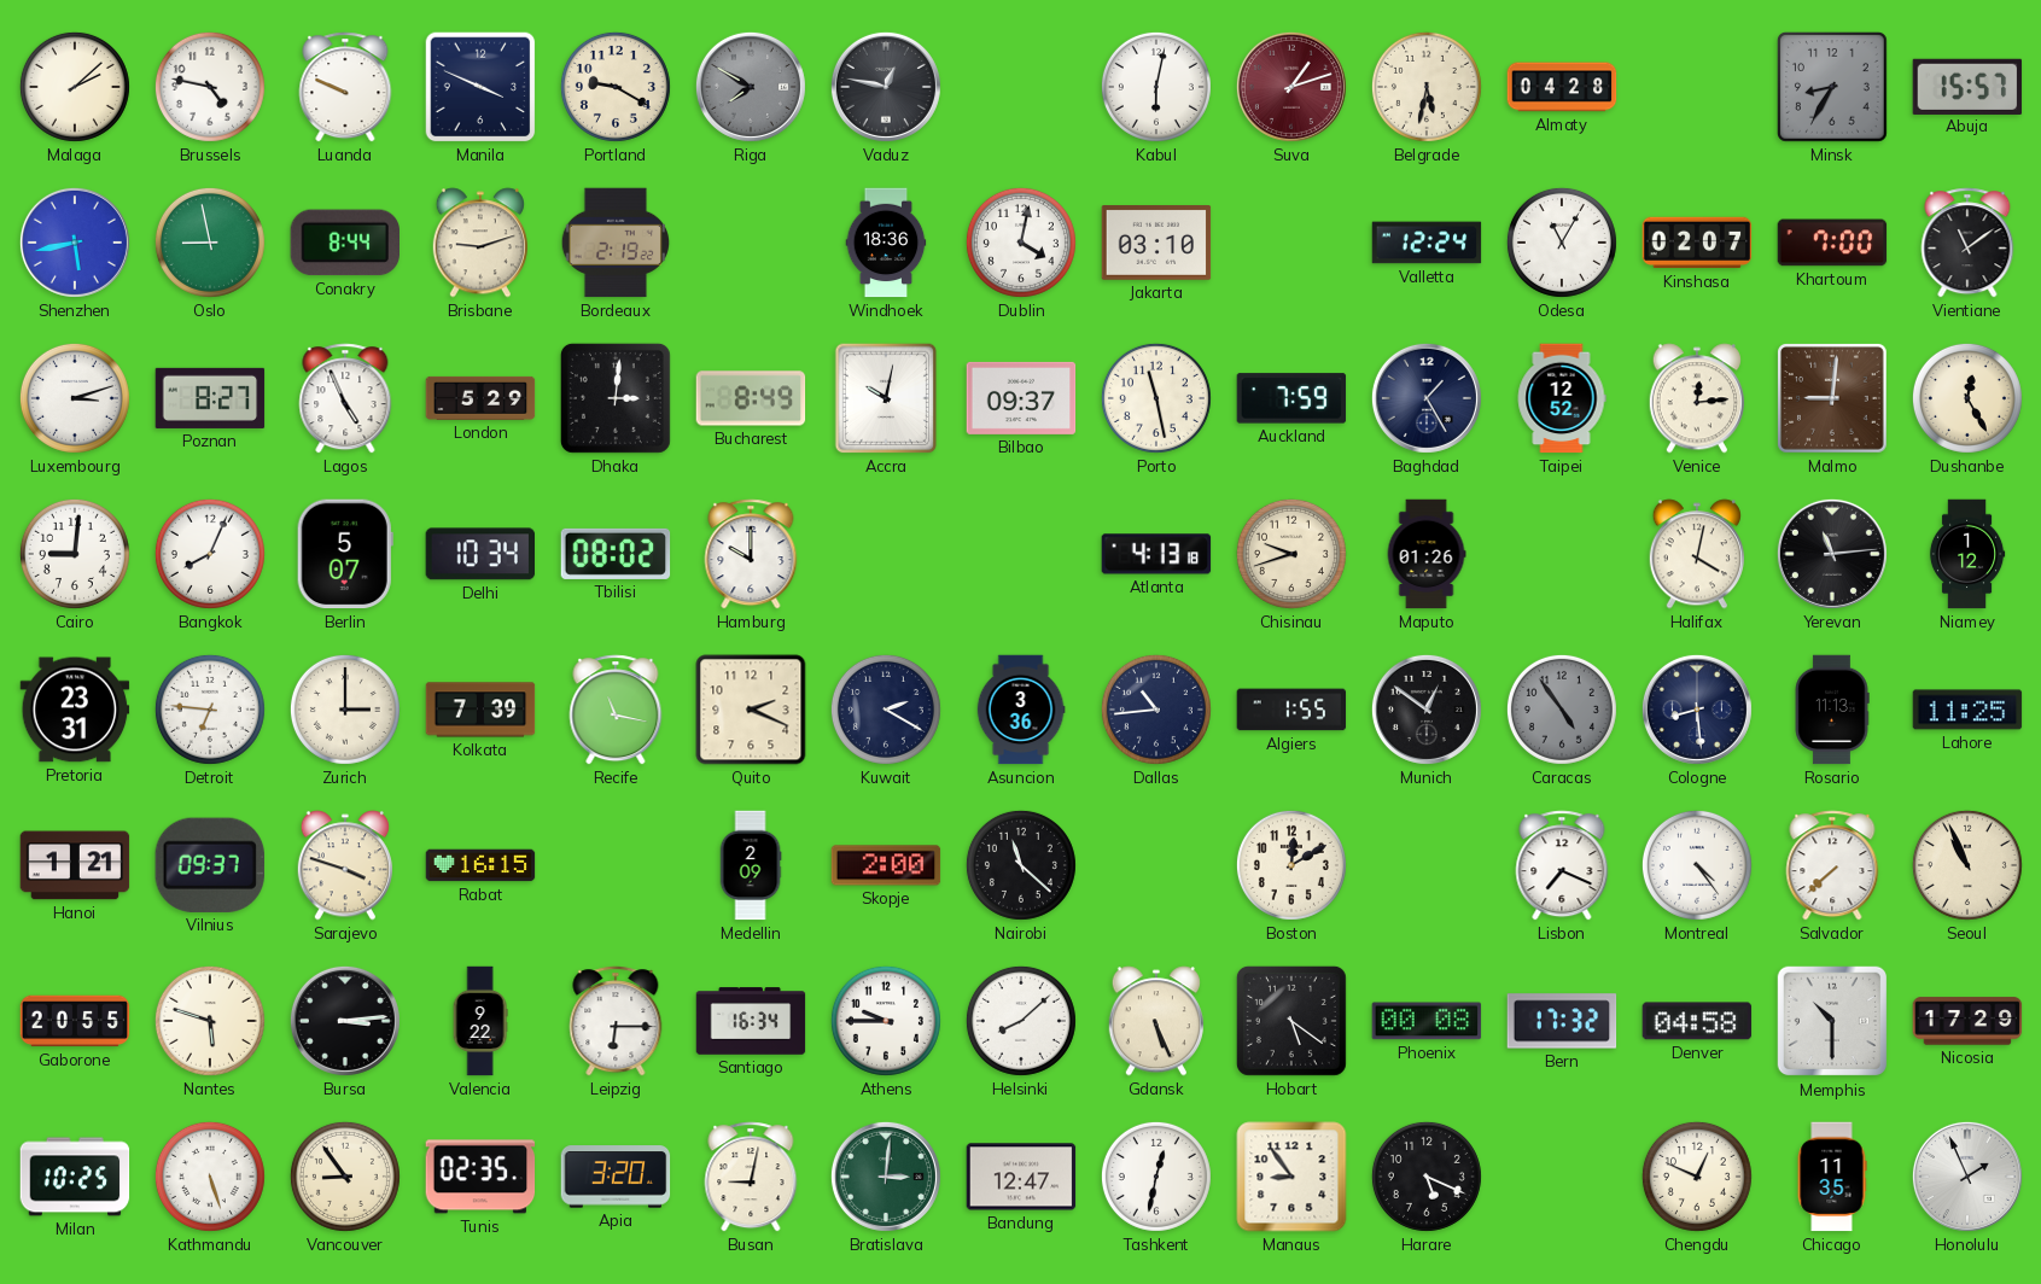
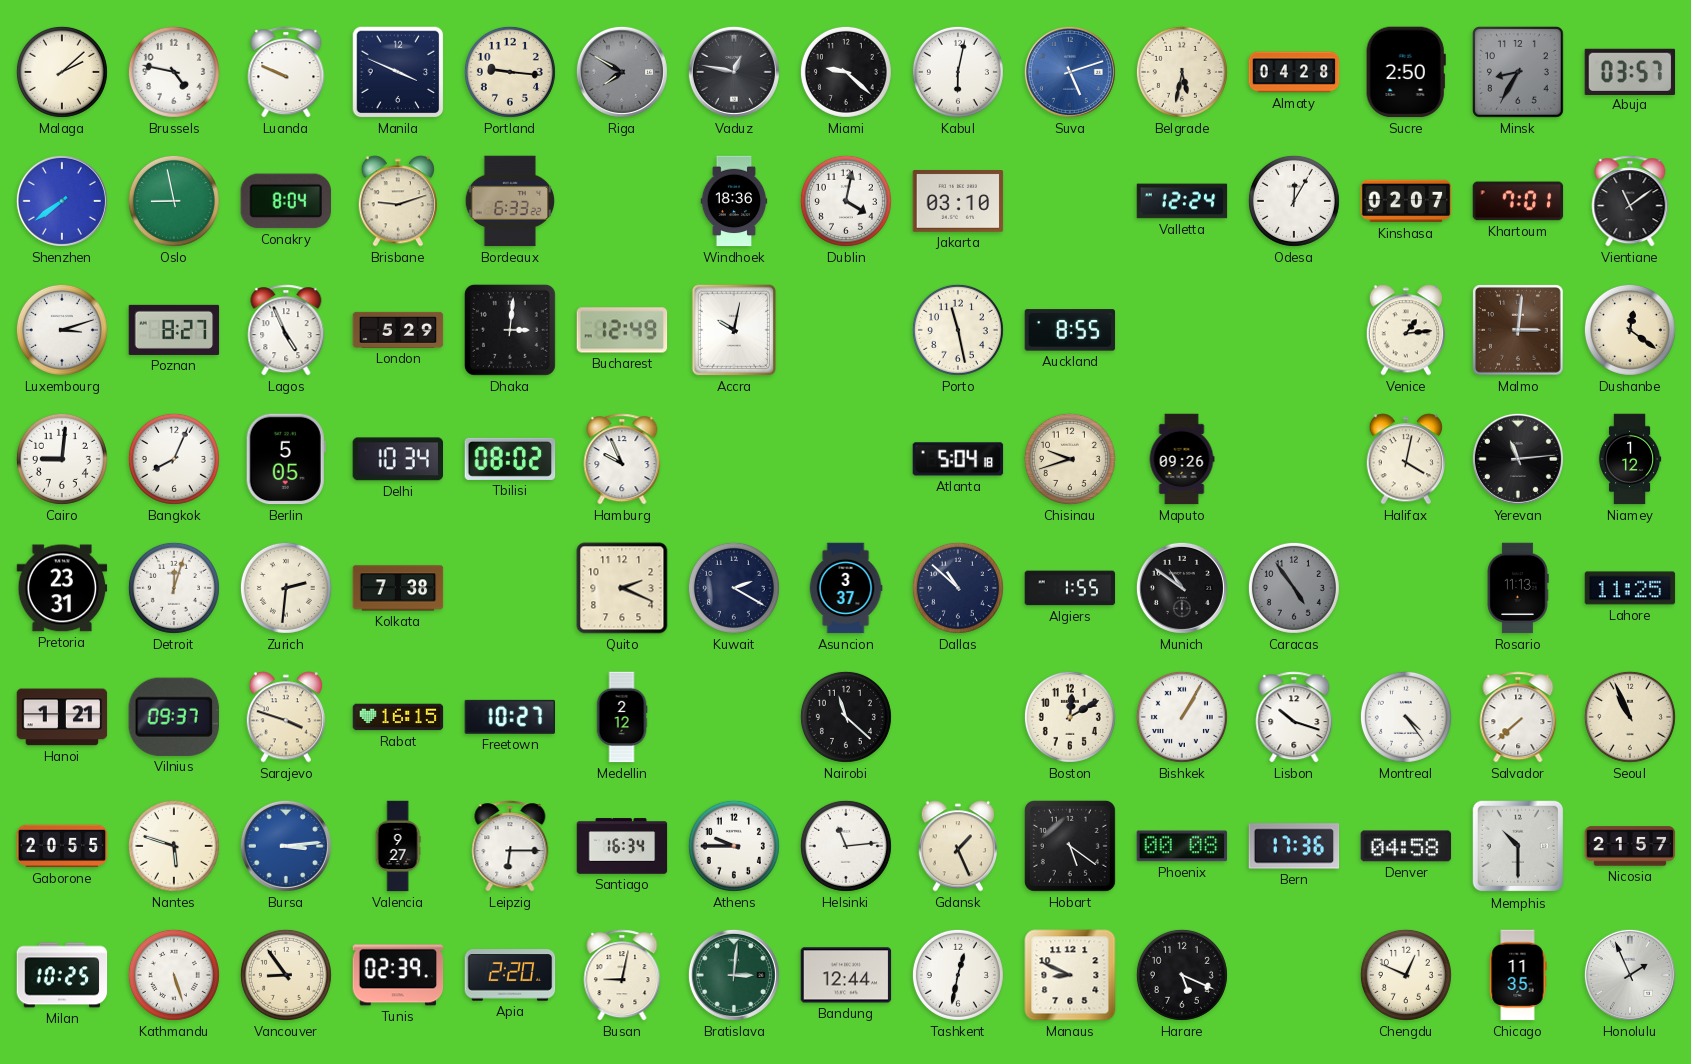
Portland: 9:20 -> 9:16
Miami: none -> 9:22
Suva: 1:12 -> 5:12
Suva dial: burgundy -> blue
Sucre: none -> 2:50
Abuja: 15:57 -> 03:57
Shenzhen: 5:43 -> 7:39
Conakry: 8:44 -> 8:04
Bordeaux: 2:19 -> 6:33
Odesa: 11:05 -> 12:05
Khartoum: 7:00 -> 7:01
Bucharest: 8:49 -> 12:49
Bilbao: 09:37 -> none
Auckland: 7:59 -> 8:55
Baghdad: 1:25 -> none
Taipei: 12:52 -> none
Venice: 12:14 -> 1:14
Malmo: 9:01 -> 3:01
Dushanbe: 12:25 -> 12:21
Berlin: 5:07 -> 5:05
Hamburg: 10:00 -> 9:56
Atlanta: 4:13 -> 5:04
Maputo: 01:26 -> 09:26
Detroit: 6:46 -> 12:03
Zurich: 3:00 -> 2:31
Kolkata: 7:39 -> 7:38
Recife: 11:17 -> none
Asuncion: 3:36 -> 3:37
Dallas: 10:44 -> 10:52
Munich: 12:51 -> 10:51
Cologne: 8:29 -> none
Freetown: none -> 10:27
Medellin: 2:09 -> 2:12
Skopje: 2:00 -> none
Bishkek: none -> 1:05
Lisbon: 7:19 -> 10:18
Bursa dial: black -> blue
Valencia: 9:22 -> 9:27
Helsinki: 8:08 -> 11:14
Gdansk: 5:26 -> 1:26
Bern: 17:32 -> 17:36
Nicosia: 17:29 -> 21:57
Tunis: 02:35 -> 02:39
Apia: 3:20 -> 2:20
Bandung: 12:47 -> 12:44
Manaus: 8:54 -> 8:49
